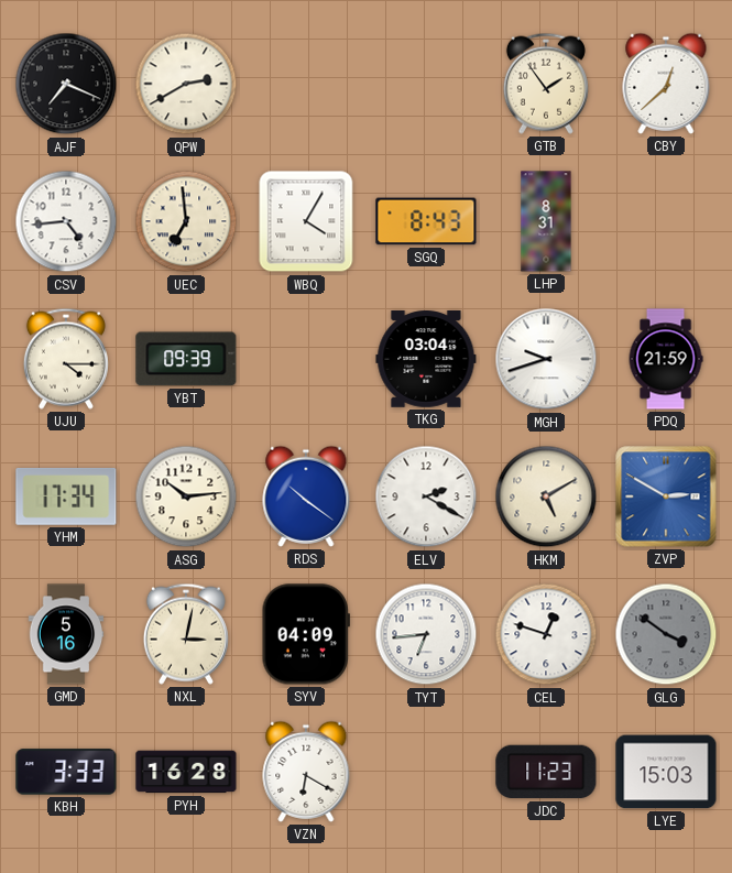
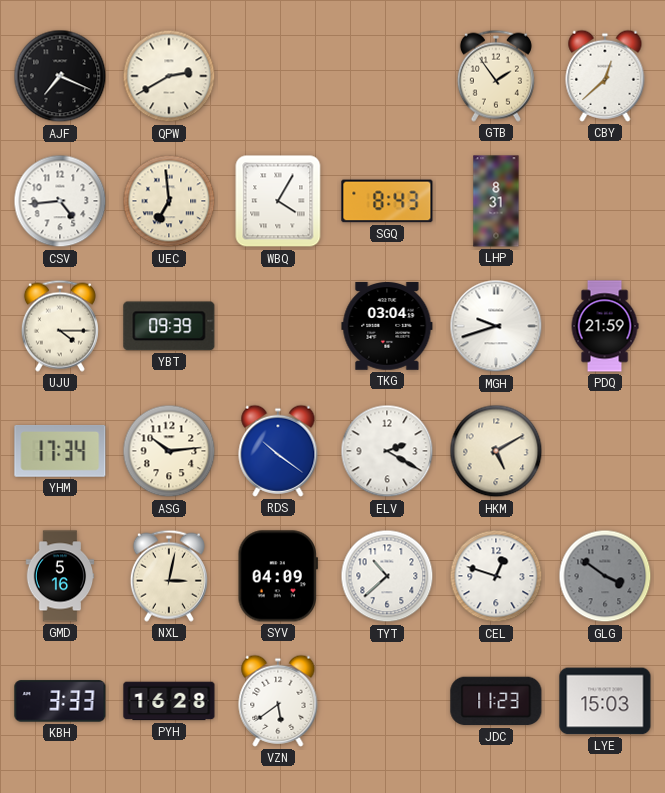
ZVP: 2:50 -> none
TYT: 6:44 -> 10:38
VZN: 6:20 -> 5:39
